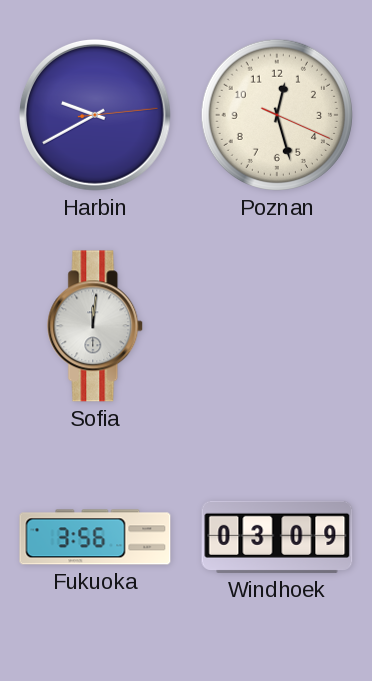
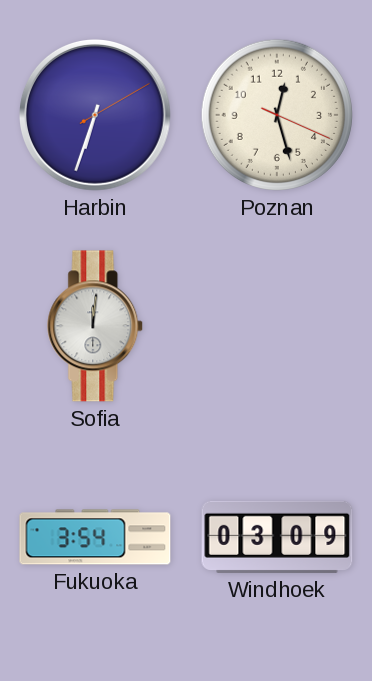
Harbin: 9:40 -> 6:33
Fukuoka: 3:56 -> 3:54
